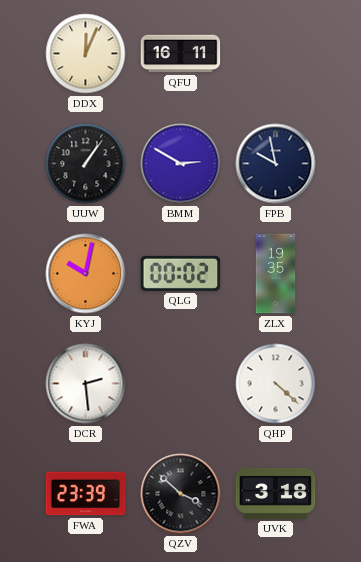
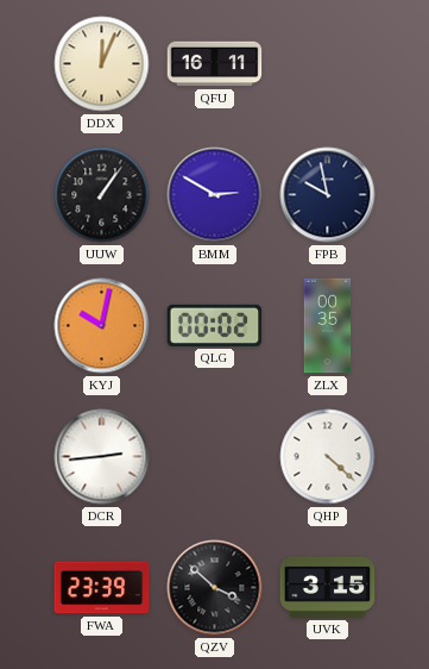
ZLX: 19:35 -> 00:35
DCR: 2:29 -> 2:44
UVK: 3:18 -> 3:15
